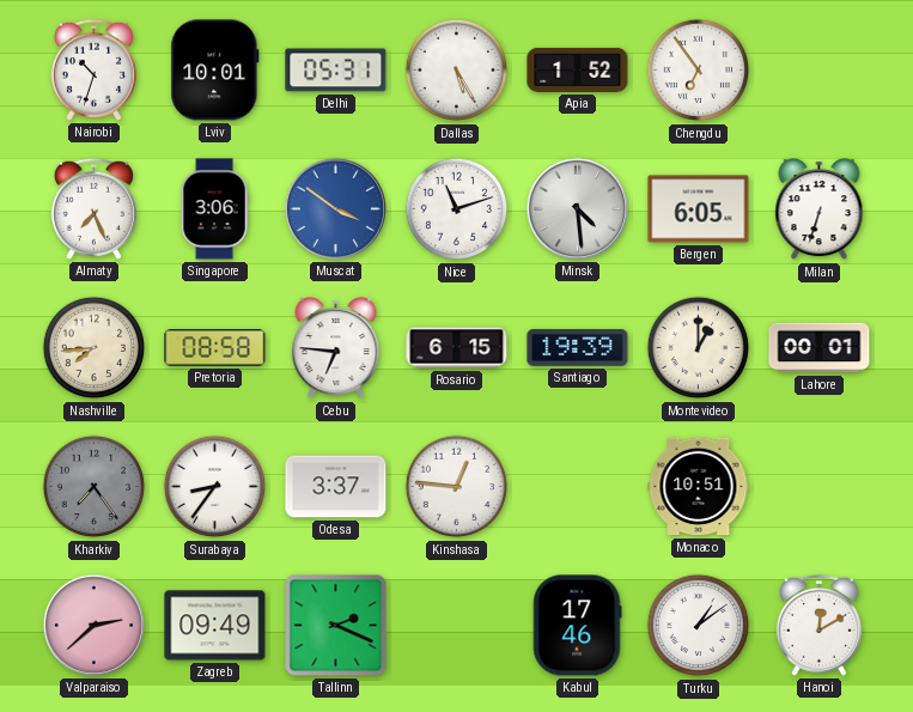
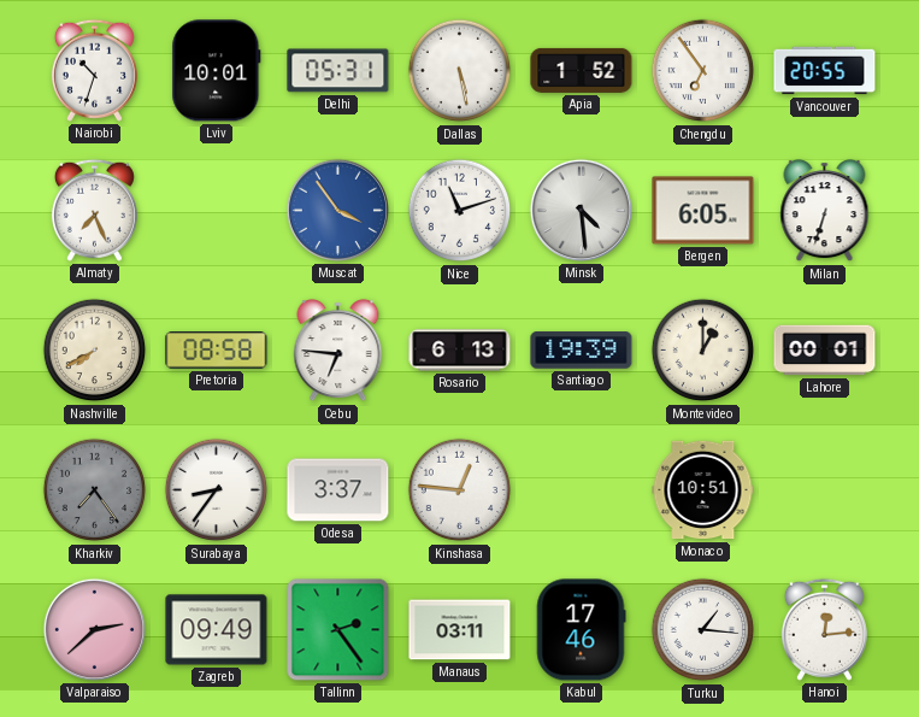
Dallas: 5:25 -> 5:28
Vancouver: none -> 20:55
Singapore: 3:06 -> none
Muscat: 3:51 -> 3:54
Nashville: 7:44 -> 7:40
Rosario: 6:15 -> 6:13
Tallinn: 2:19 -> 2:24
Manaus: none -> 03:11
Turku: 1:09 -> 1:16
Hanoi: 12:10 -> 12:14
